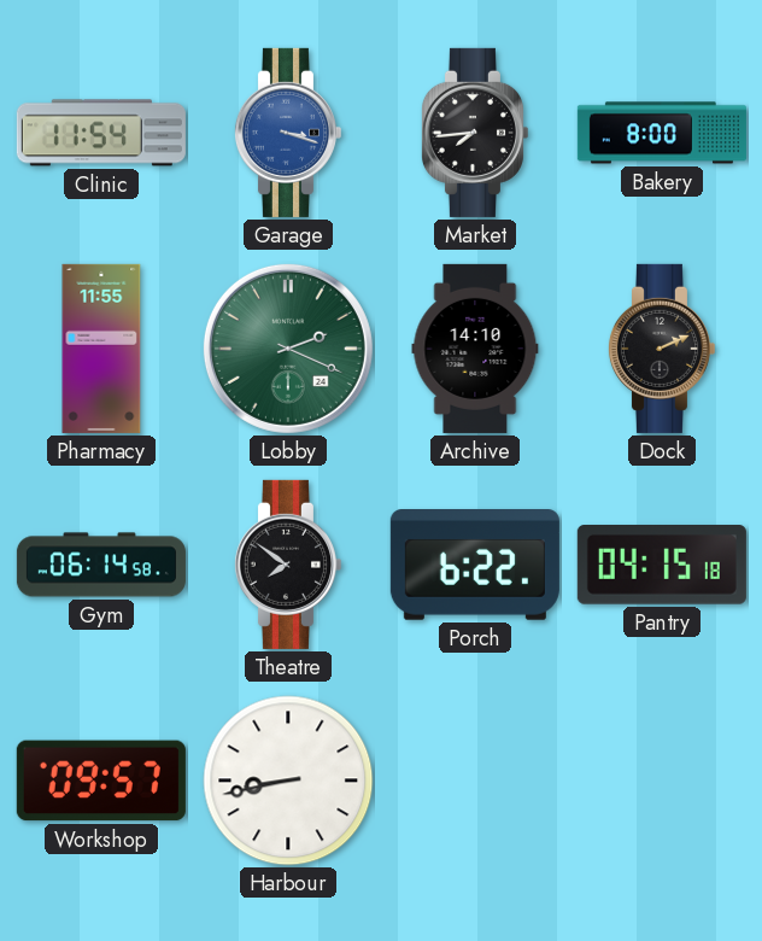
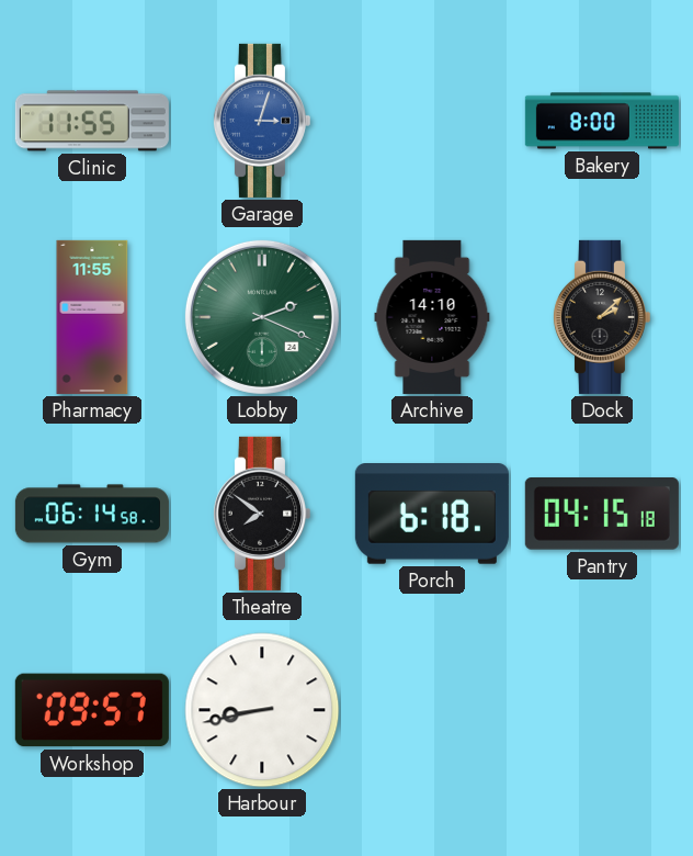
Clinic: 11:54 -> 11:55
Garage: 3:18 -> 3:03
Market: 7:44 -> none
Dock: 2:11 -> 2:08
Porch: 6:22 -> 6:18
